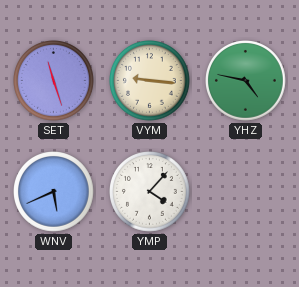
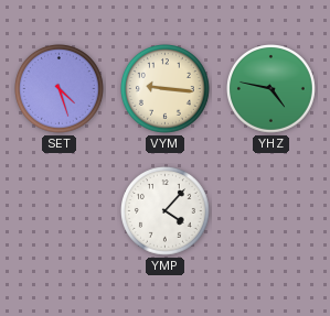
SET: 11:27 -> 4:27
WNV: 5:41 -> none
